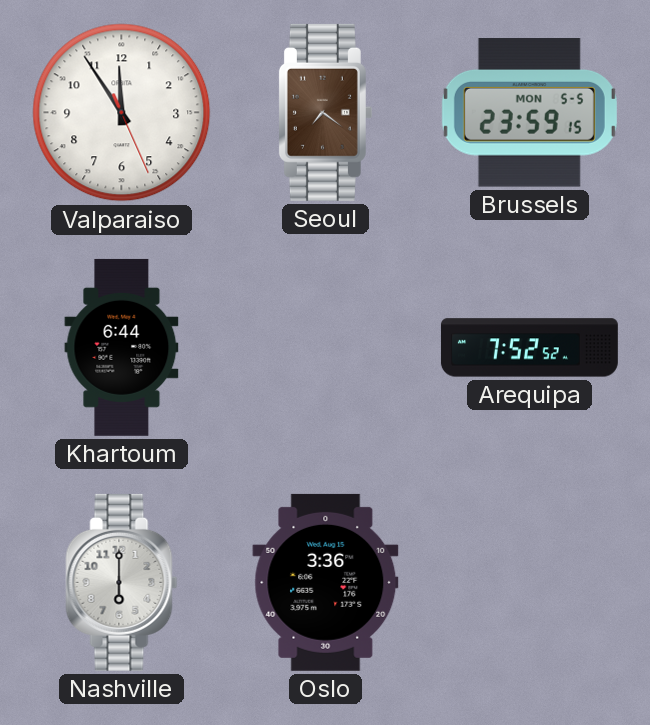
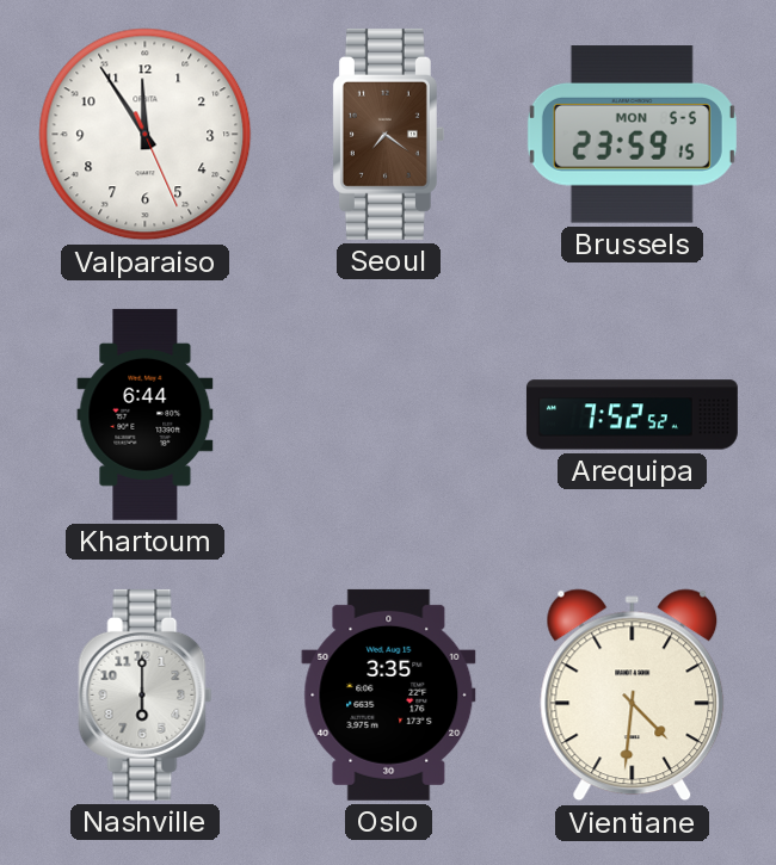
Oslo: 3:36 -> 3:35
Vientiane: none -> 4:31
